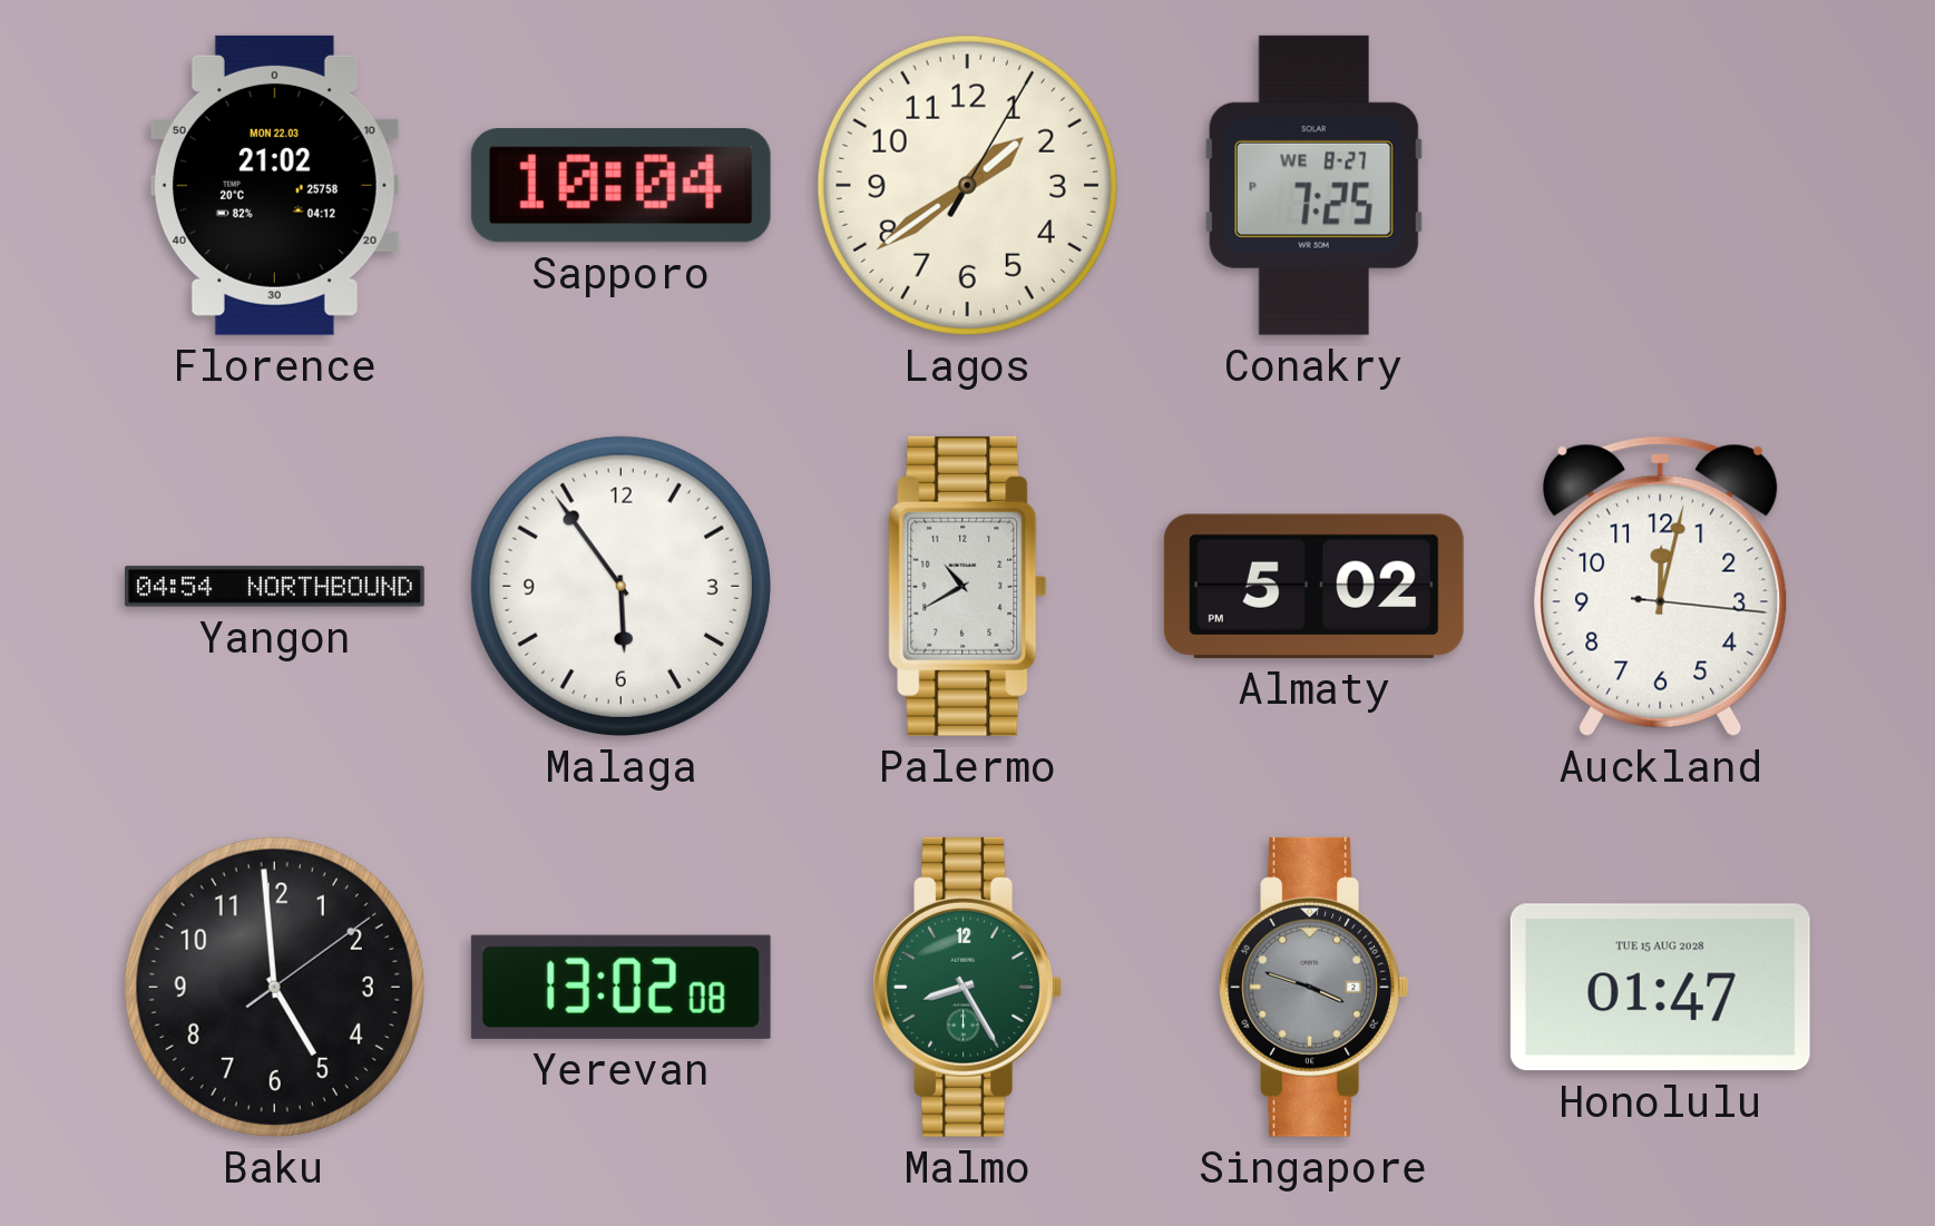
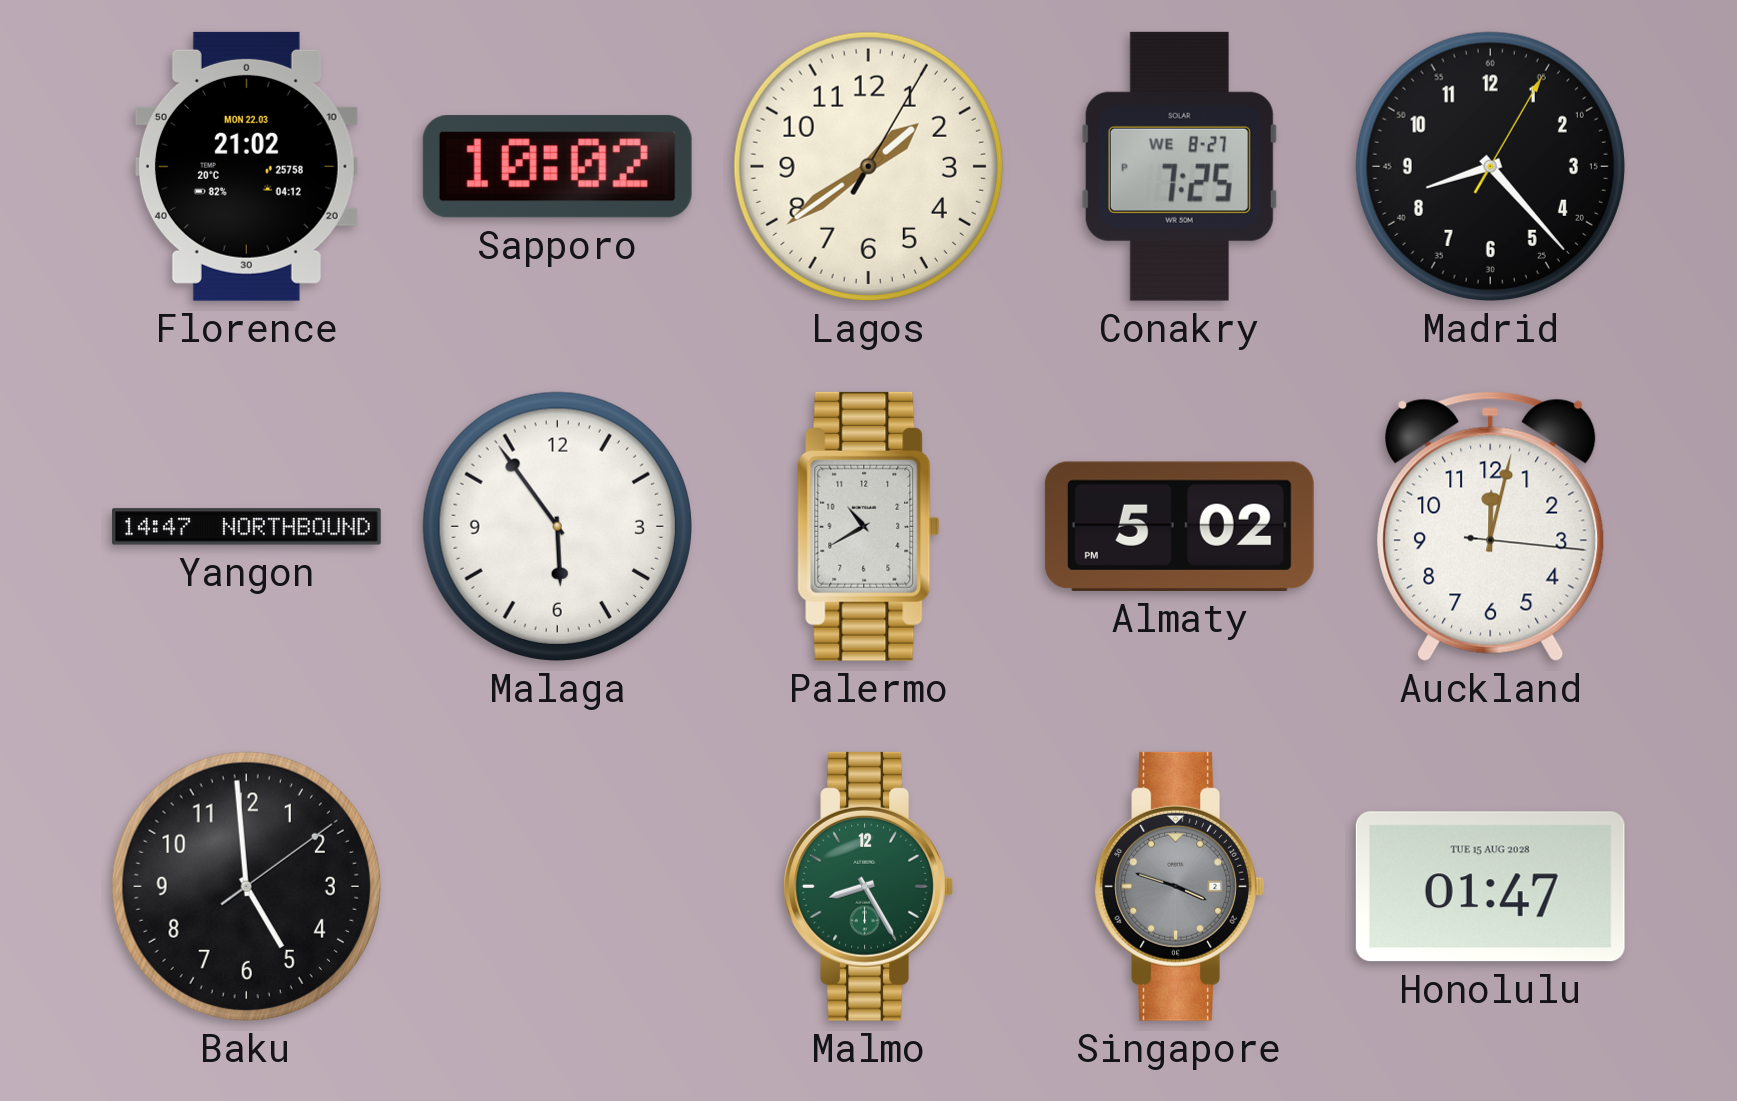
Sapporo: 10:04 -> 10:02
Madrid: none -> 8:23
Yangon: 04:54 -> 14:47
Yerevan: 13:02 -> none
